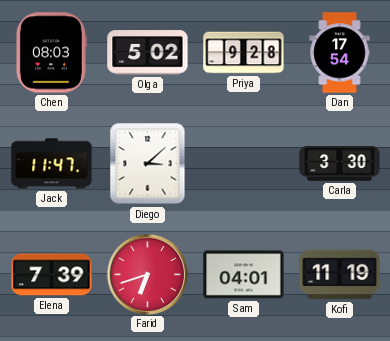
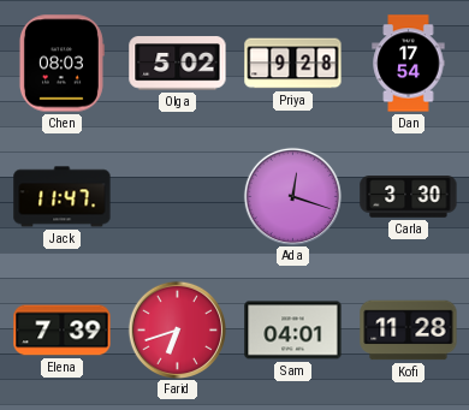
Diego: 3:08 -> none
Ada: none -> 12:18
Kofi: 11:19 -> 11:28
